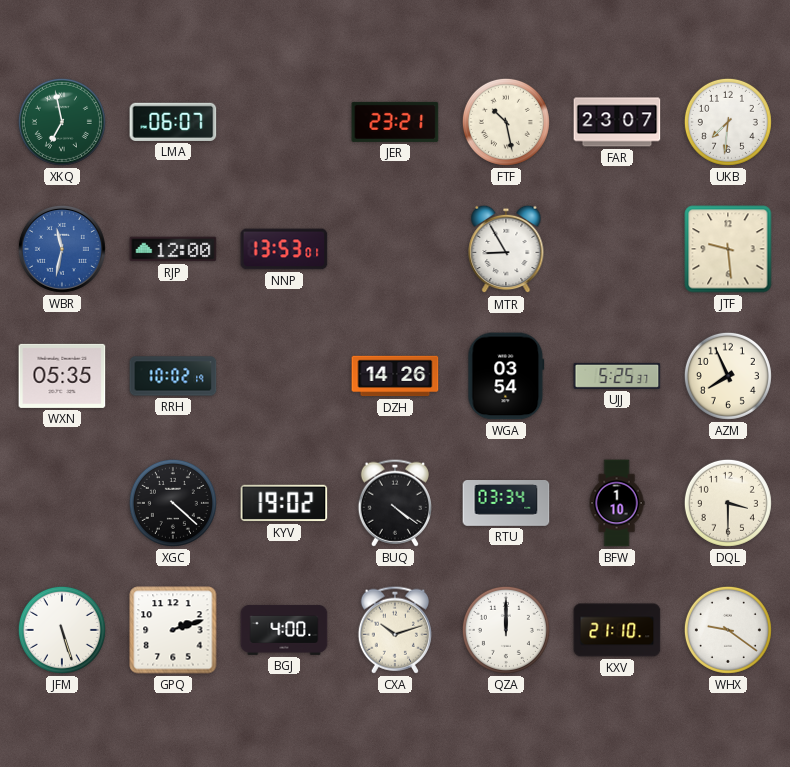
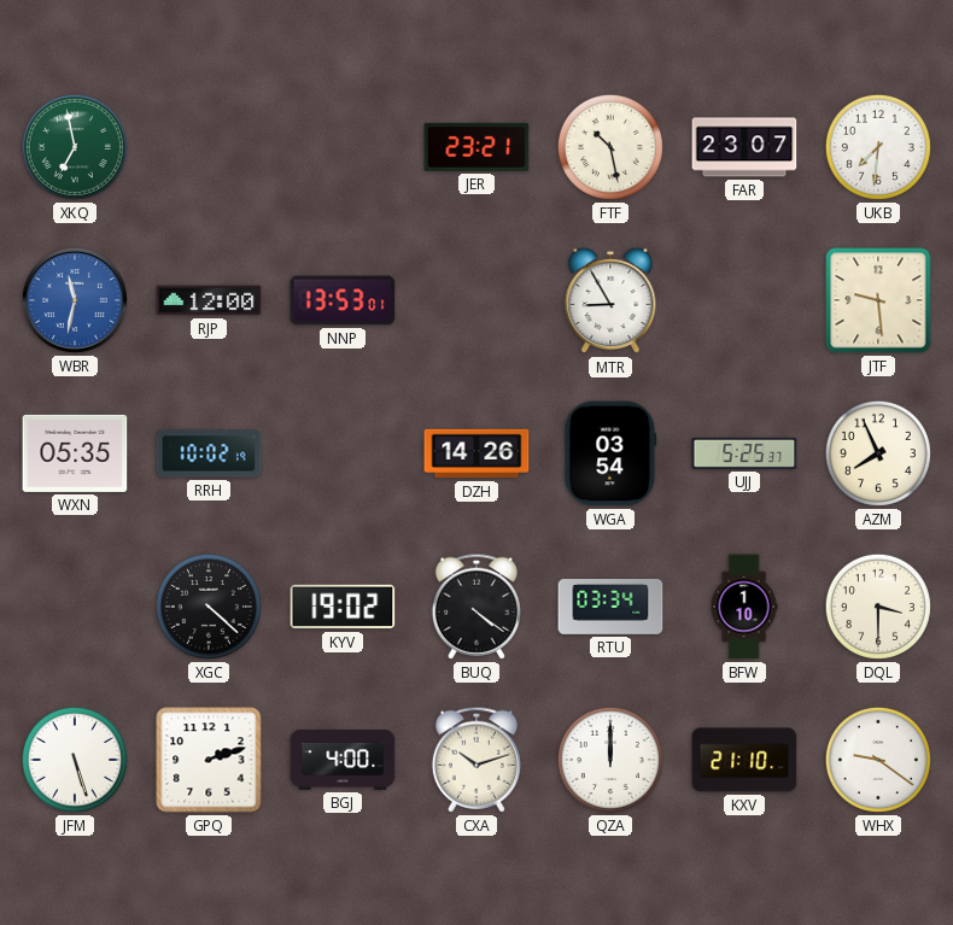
LMA: 06:07 -> none
